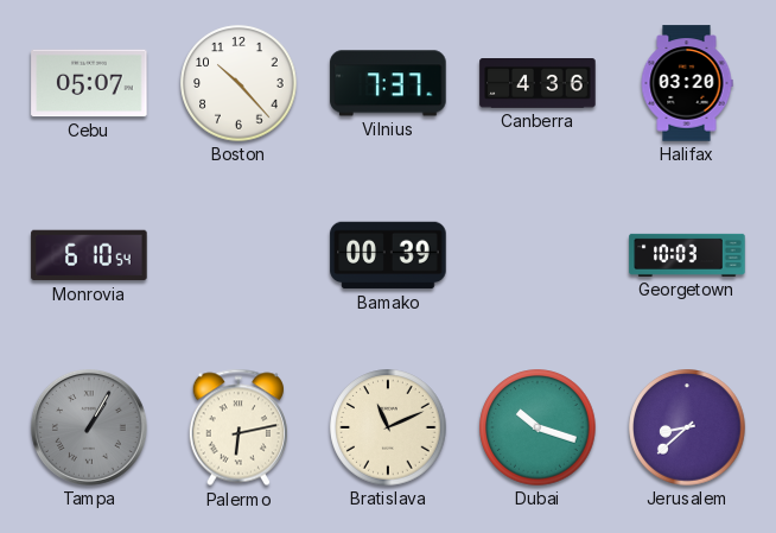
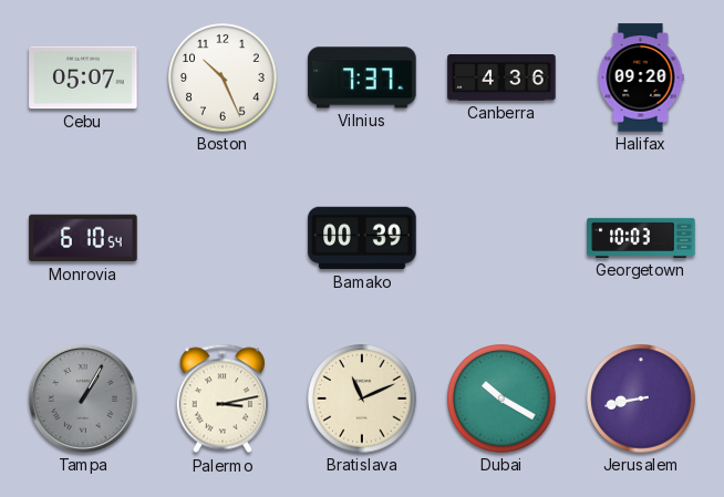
Boston: 10:23 -> 10:26
Halifax: 03:20 -> 09:20
Palermo: 6:13 -> 3:13
Dubai: 10:18 -> 10:20
Jerusalem: 8:38 -> 8:43
